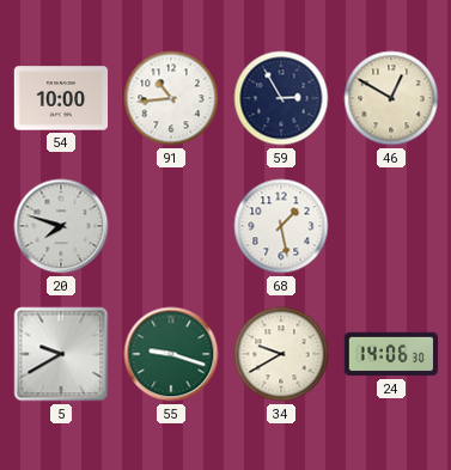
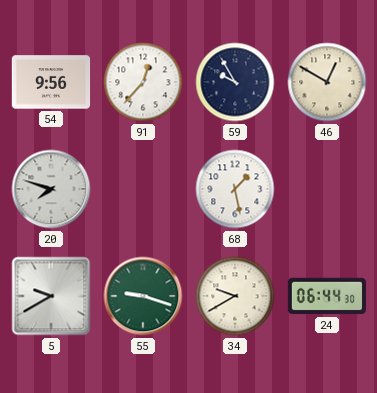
54: 10:00 -> 9:56
91: 10:44 -> 12:37
59: 2:55 -> 9:55
24: 14:06 -> 06:44
